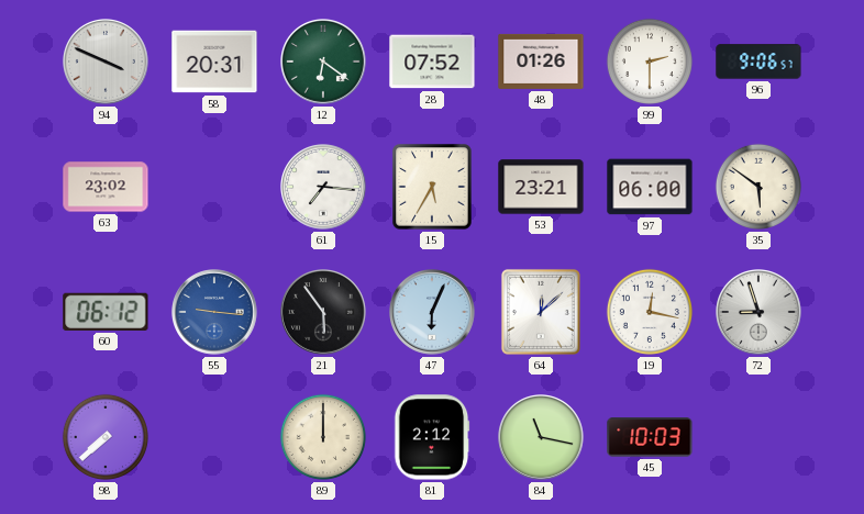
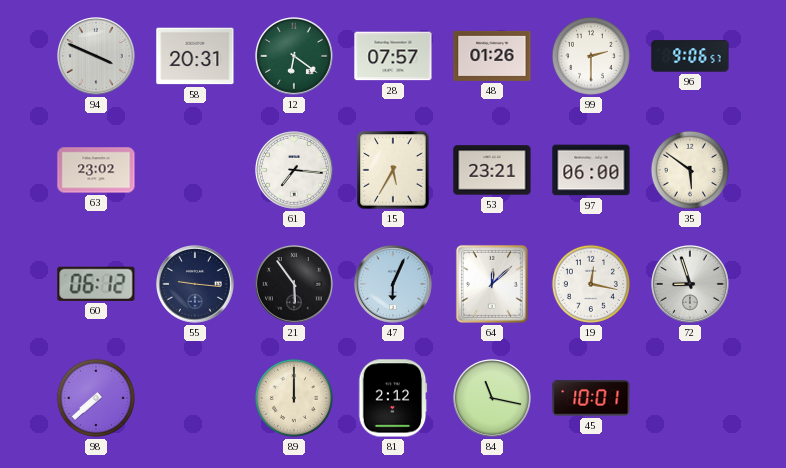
28: 07:52 -> 07:57
55 dial: blue -> navy
45: 10:03 -> 10:01
